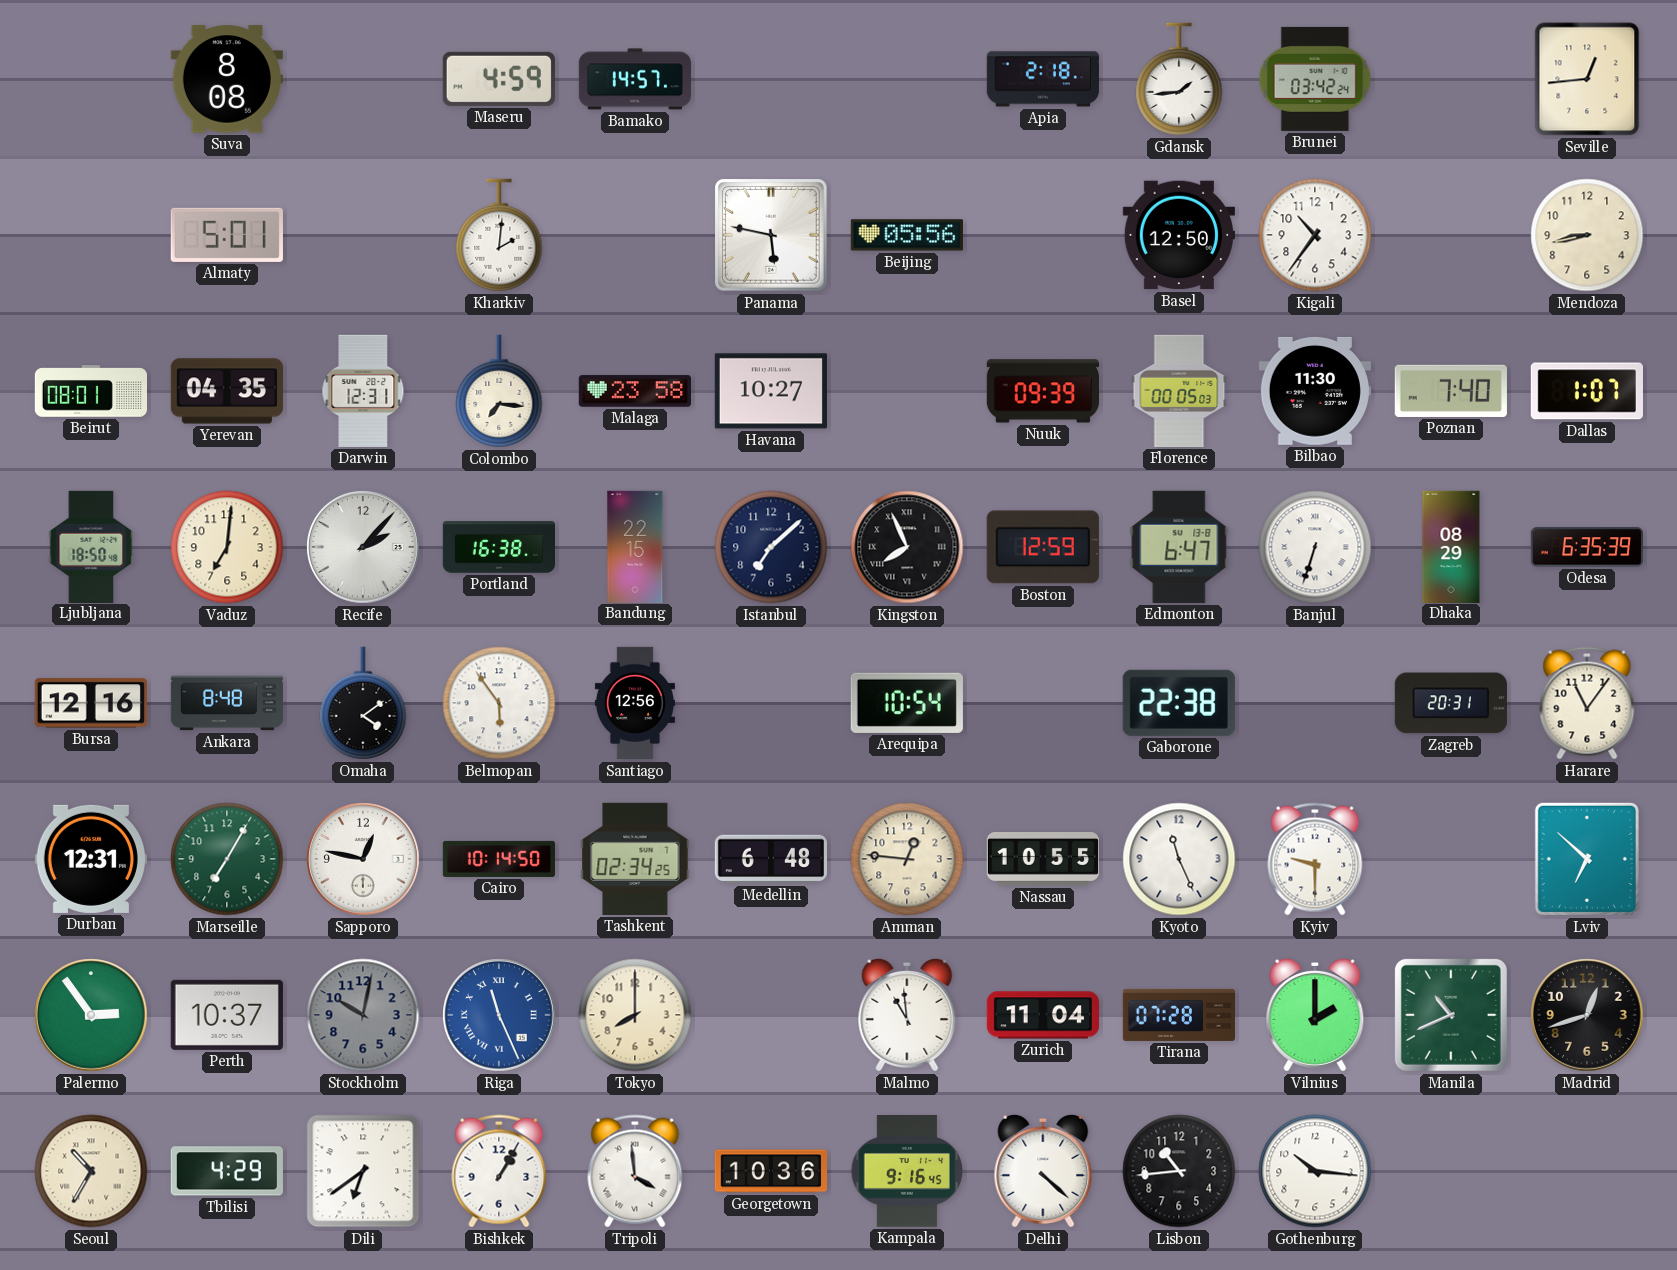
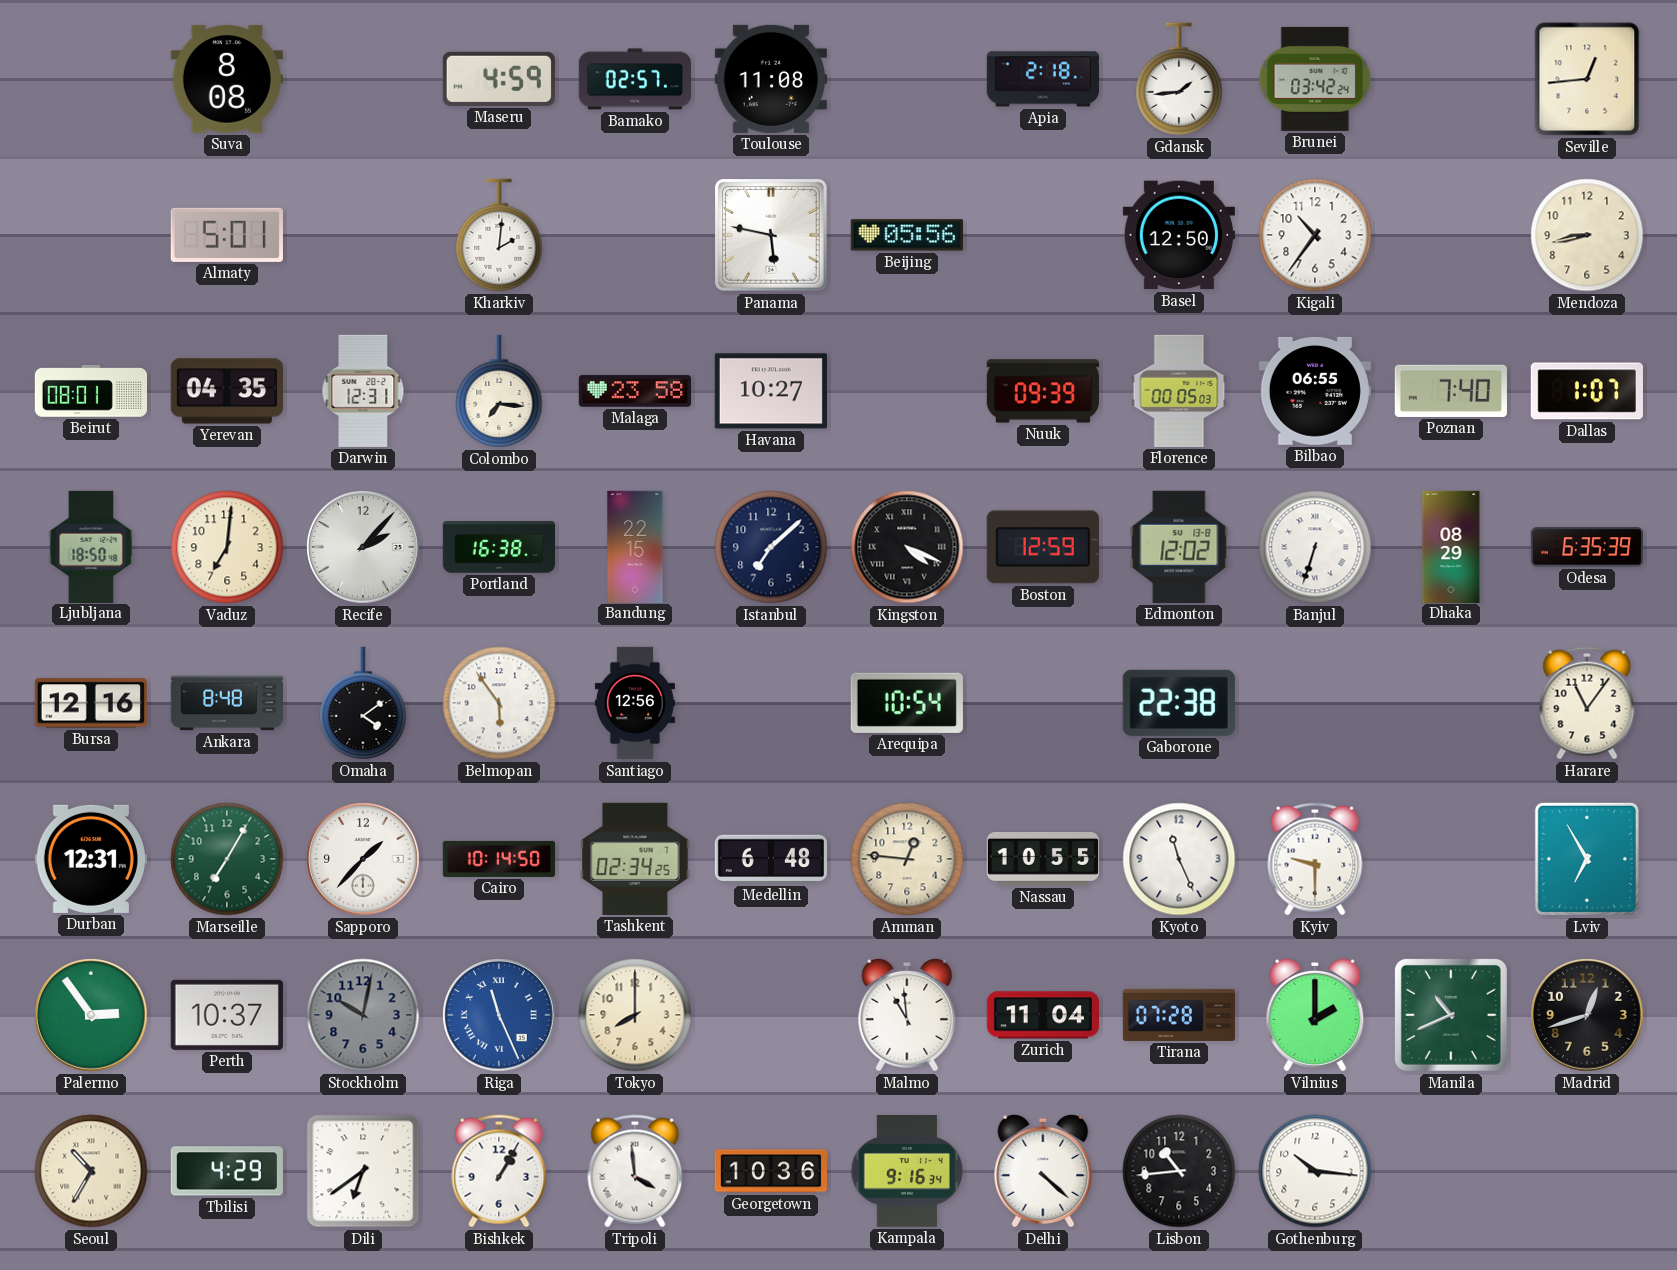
Bamako: 14:57 -> 02:57
Toulouse: none -> 11:08
Bilbao: 11:30 -> 06:55
Kingston: 7:56 -> 4:19
Edmonton: 6:47 -> 12:02
Zagreb: 20:31 -> none
Sapporo: 12:47 -> 1:37
Lviv: 6:52 -> 6:55
Kampala: 9:16:45 -> 9:16:34
